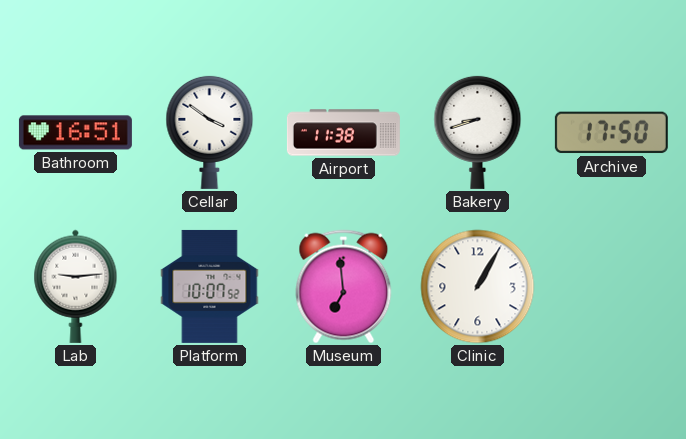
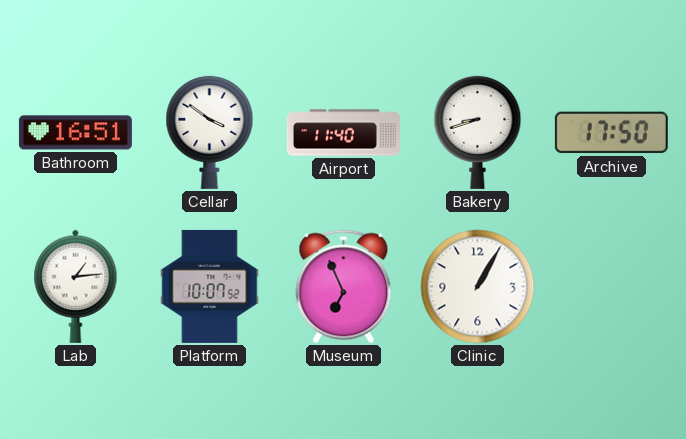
Airport: 11:38 -> 11:40
Lab: 9:14 -> 1:14
Museum: 6:59 -> 6:56
